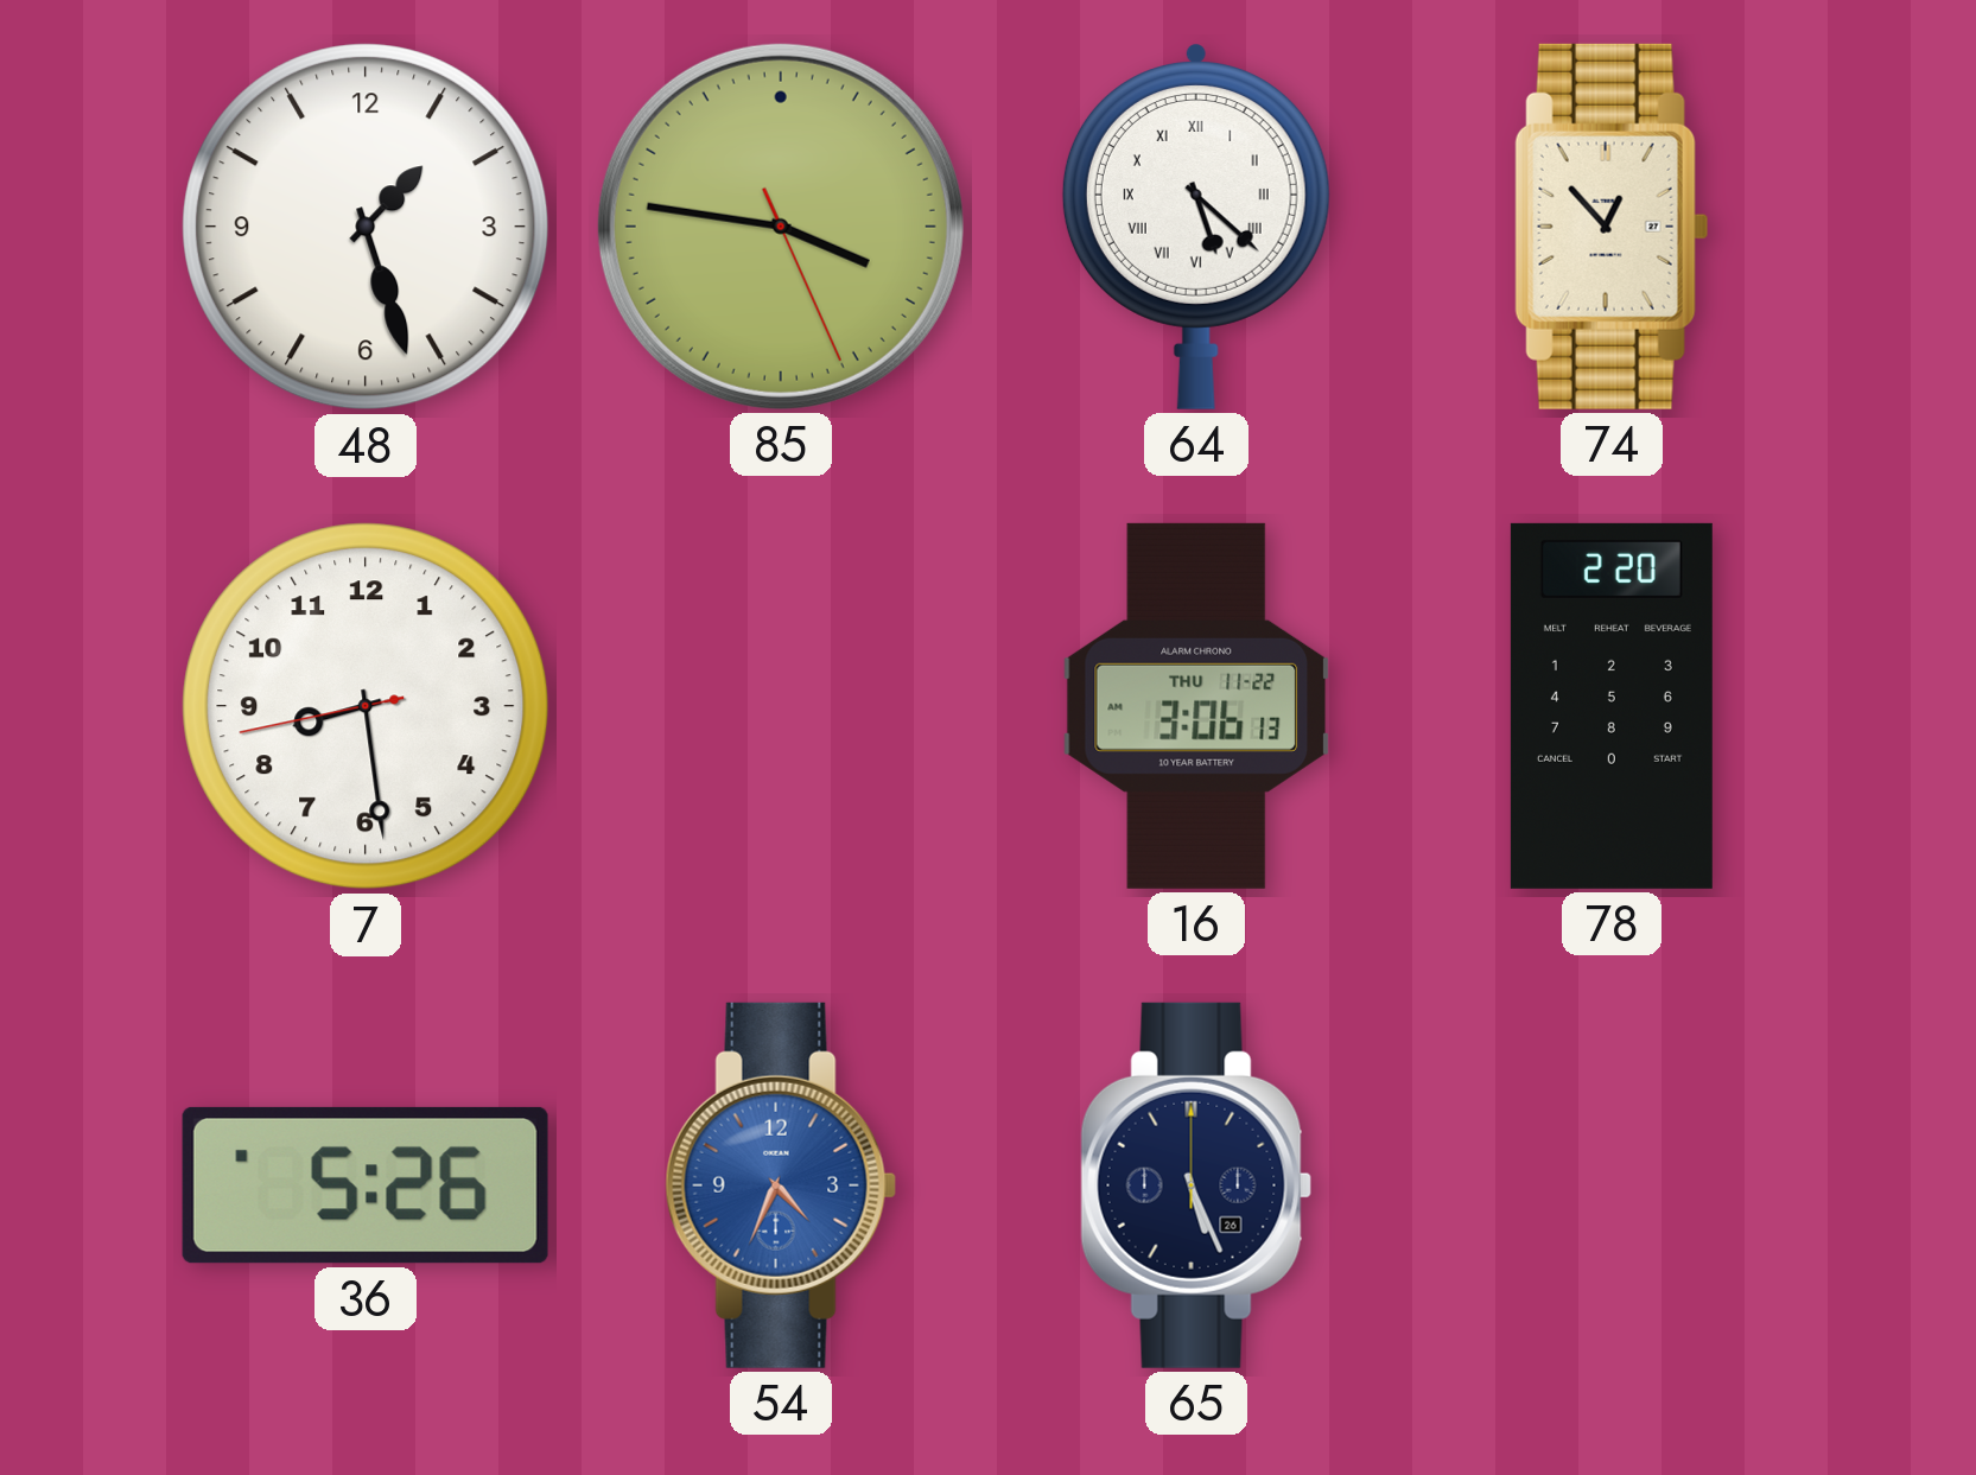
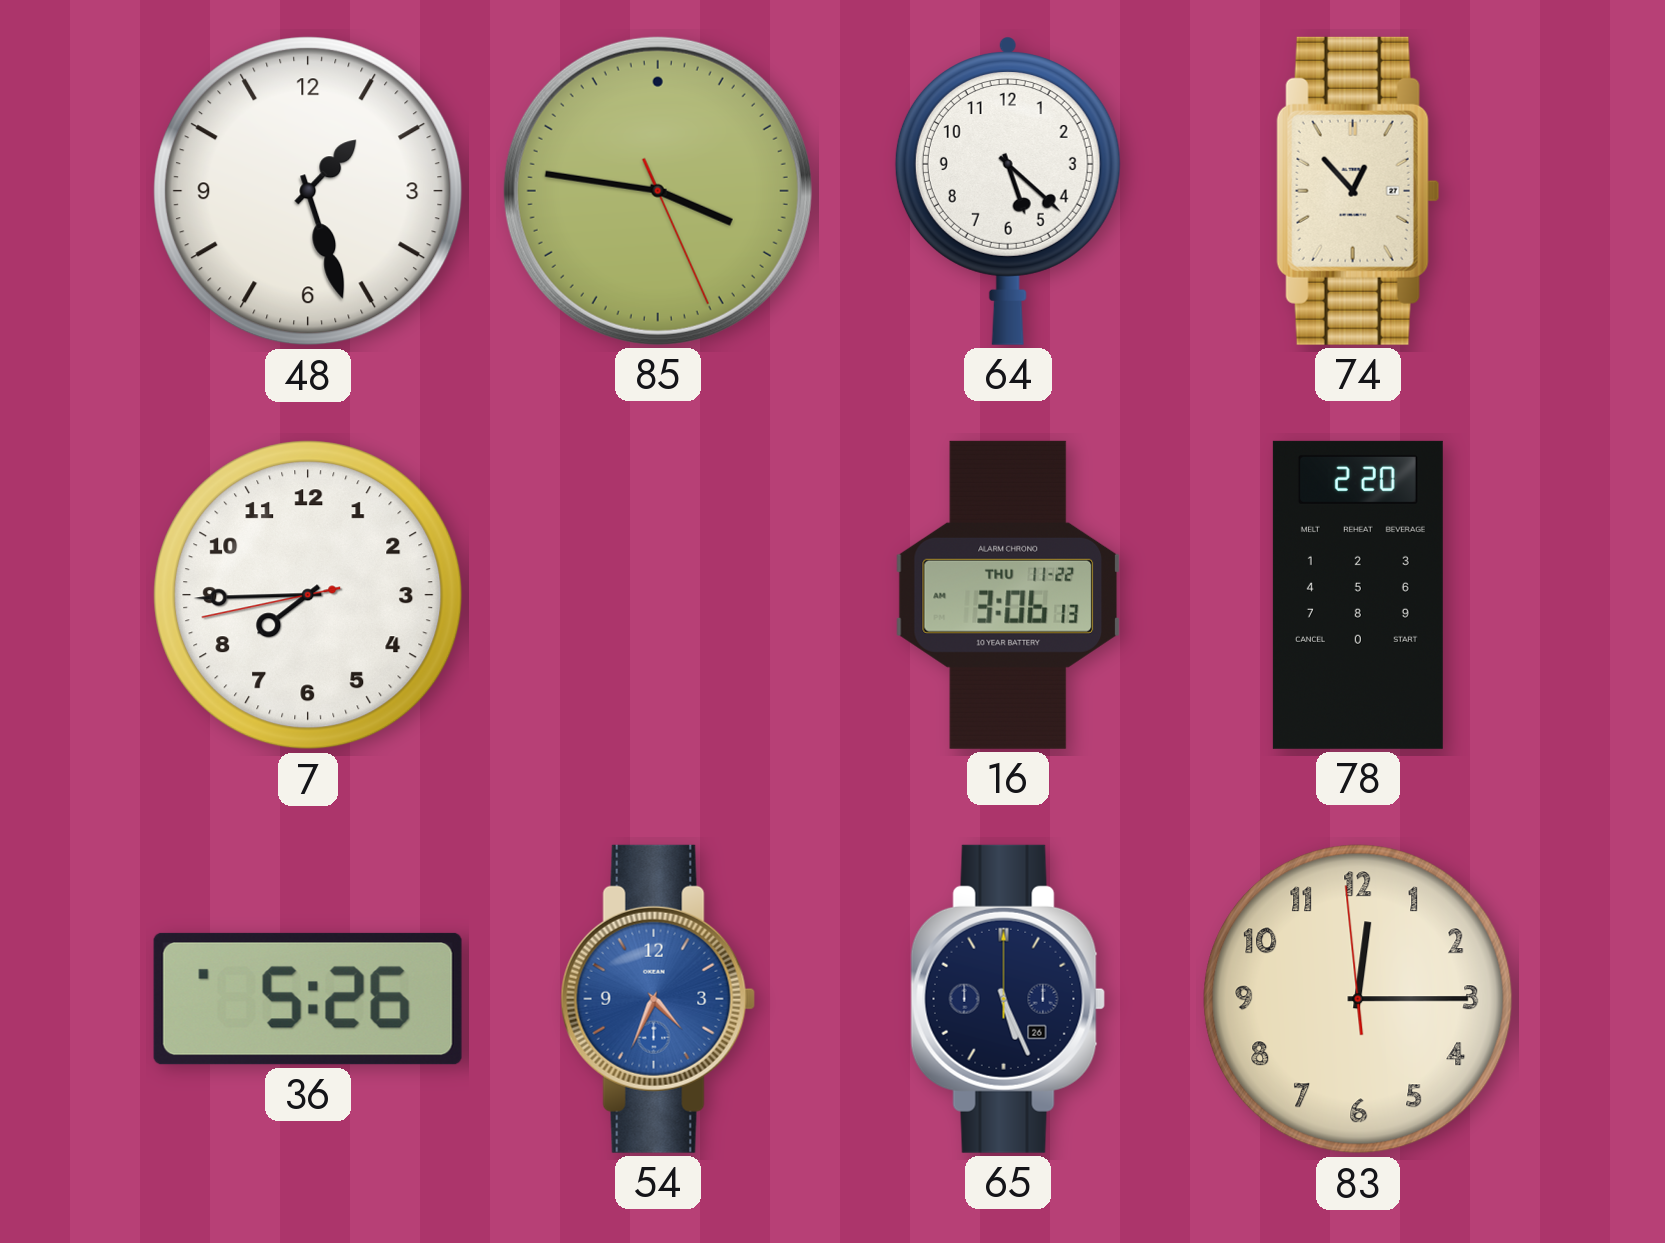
64 numerals: Roman -> Arabic
7: 8:28 -> 7:44
83: none -> 12:14
